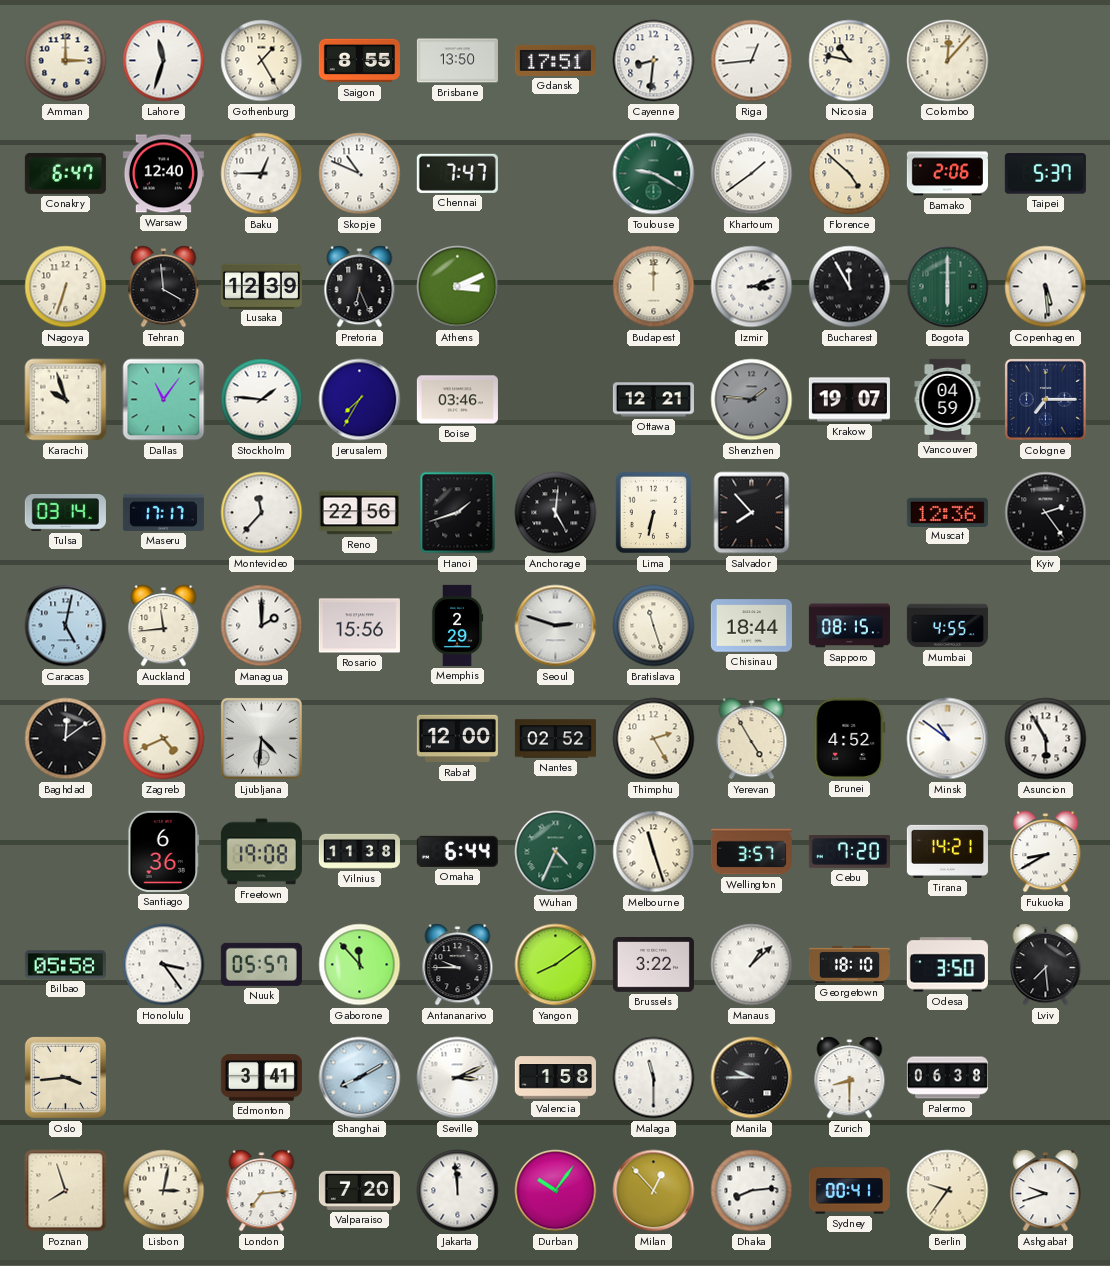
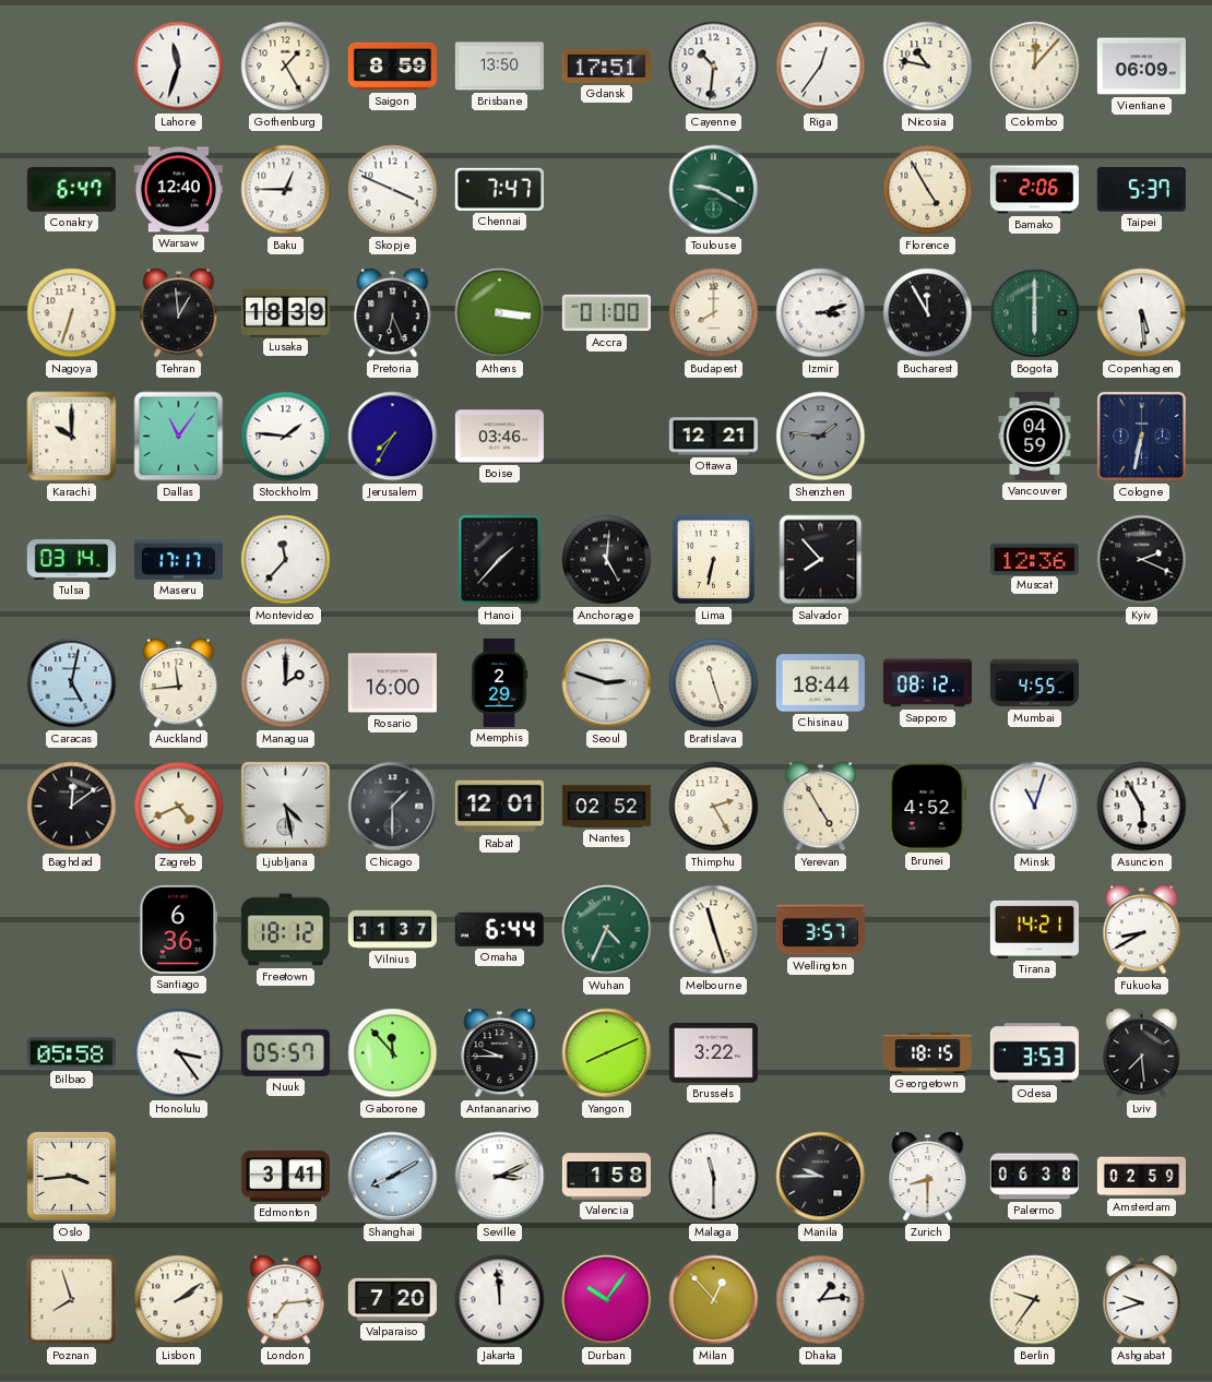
Amman: 3:00 -> none
Saigon: 8:55 -> 8:59
Cayenne: 8:31 -> 10:31
Riga: 12:44 -> 12:36
Vientiane: none -> 06:09
Skopje: 10:49 -> 3:49
Khartoum: 1:39 -> none
Florence: 4:52 -> 4:55
Tehran: 3:59 -> 12:59
Lusaka: 12:39 -> 18:39
Athens: 3:11 -> 3:16
Accra: none -> 01:00
Budapest: 12:00 -> 8:00
Karachi: 9:57 -> 10:00
Krakow: 19:07 -> none
Cologne: 7:15 -> 6:32
Reno: 22:56 -> none
Hanoi: 1:42 -> 1:37
Kyiv: 2:24 -> 2:19
Rosario: 15:56 -> 16:00
Sapporo: 08:15 -> 08:12
Ljubljana: 4:31 -> 4:28
Chicago: none -> 1:30
Rabat: 12:00 -> 12:01
Minsk: 10:51 -> 11:03
Freetown: 19:08 -> 18:12
Vilnius: 11:38 -> 11:37
Cebu: 7:20 -> none
Yangon: 8:09 -> 8:11
Manaus: 1:08 -> none
Georgetown: 18:10 -> 18:15
Odesa: 3:50 -> 3:53
Amsterdam: none -> 02:59
Lisbon: 3:02 -> 2:09
Dhaka: 8:14 -> 1:14
Sydney: 00:41 -> none
